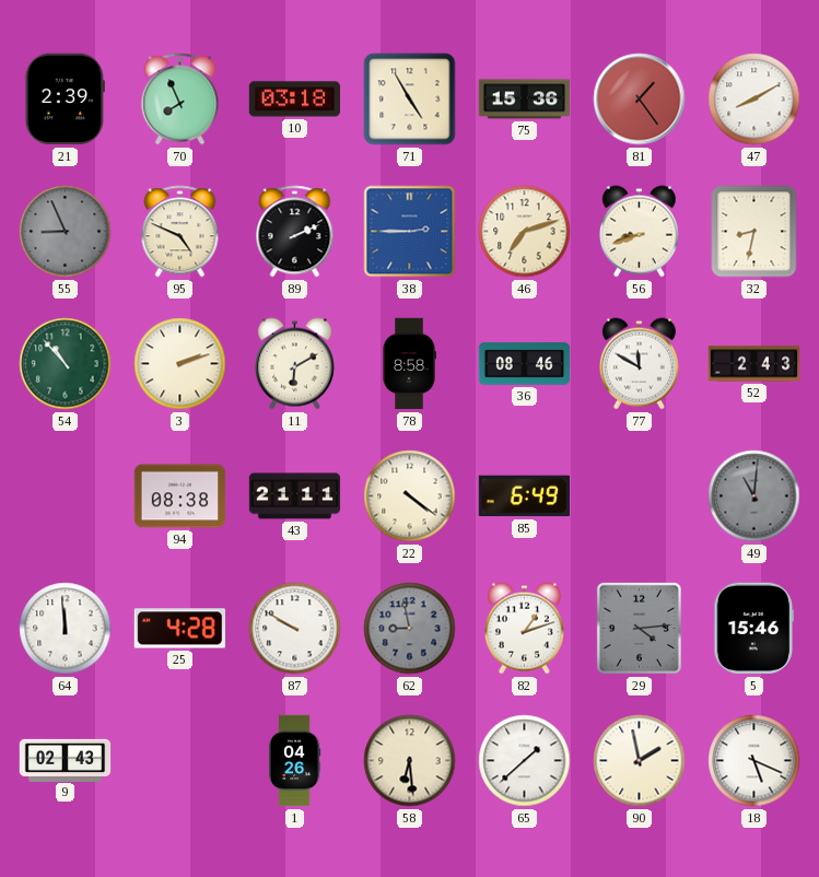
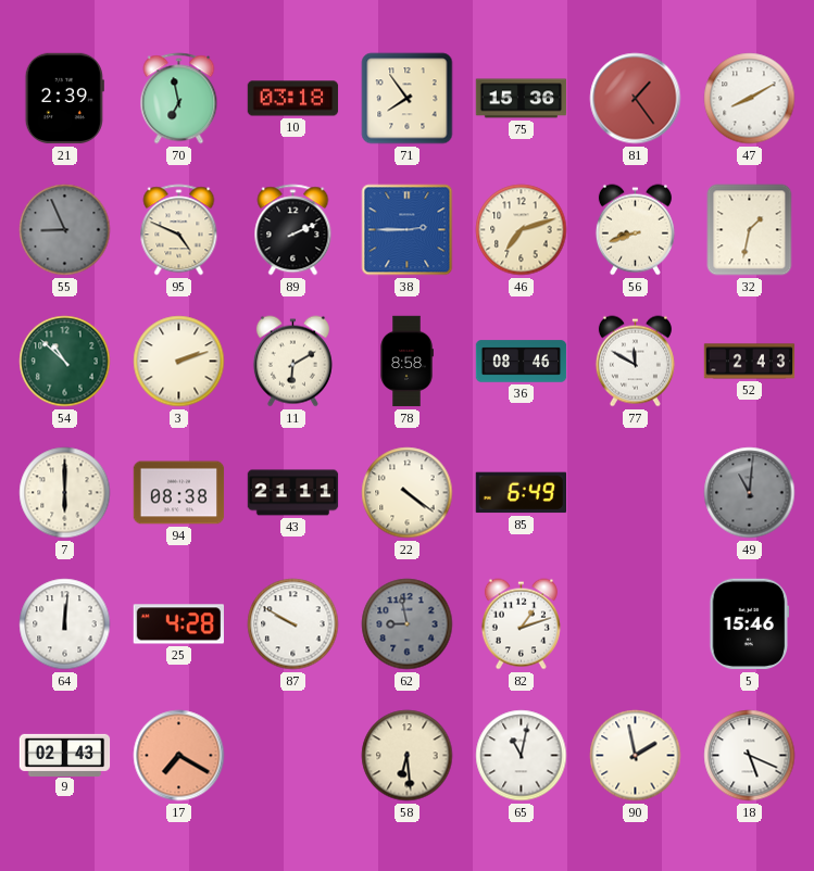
70: 7:56 -> 6:58
71: 4:55 -> 7:54
32: 8:32 -> 1:32
54: 10:53 -> 10:52
7: none -> 6:00
64: 11:59 -> 12:01
29: 4:14 -> none
17: none -> 7:20
1: 04:26 -> none
65: 1:38 -> 11:02
